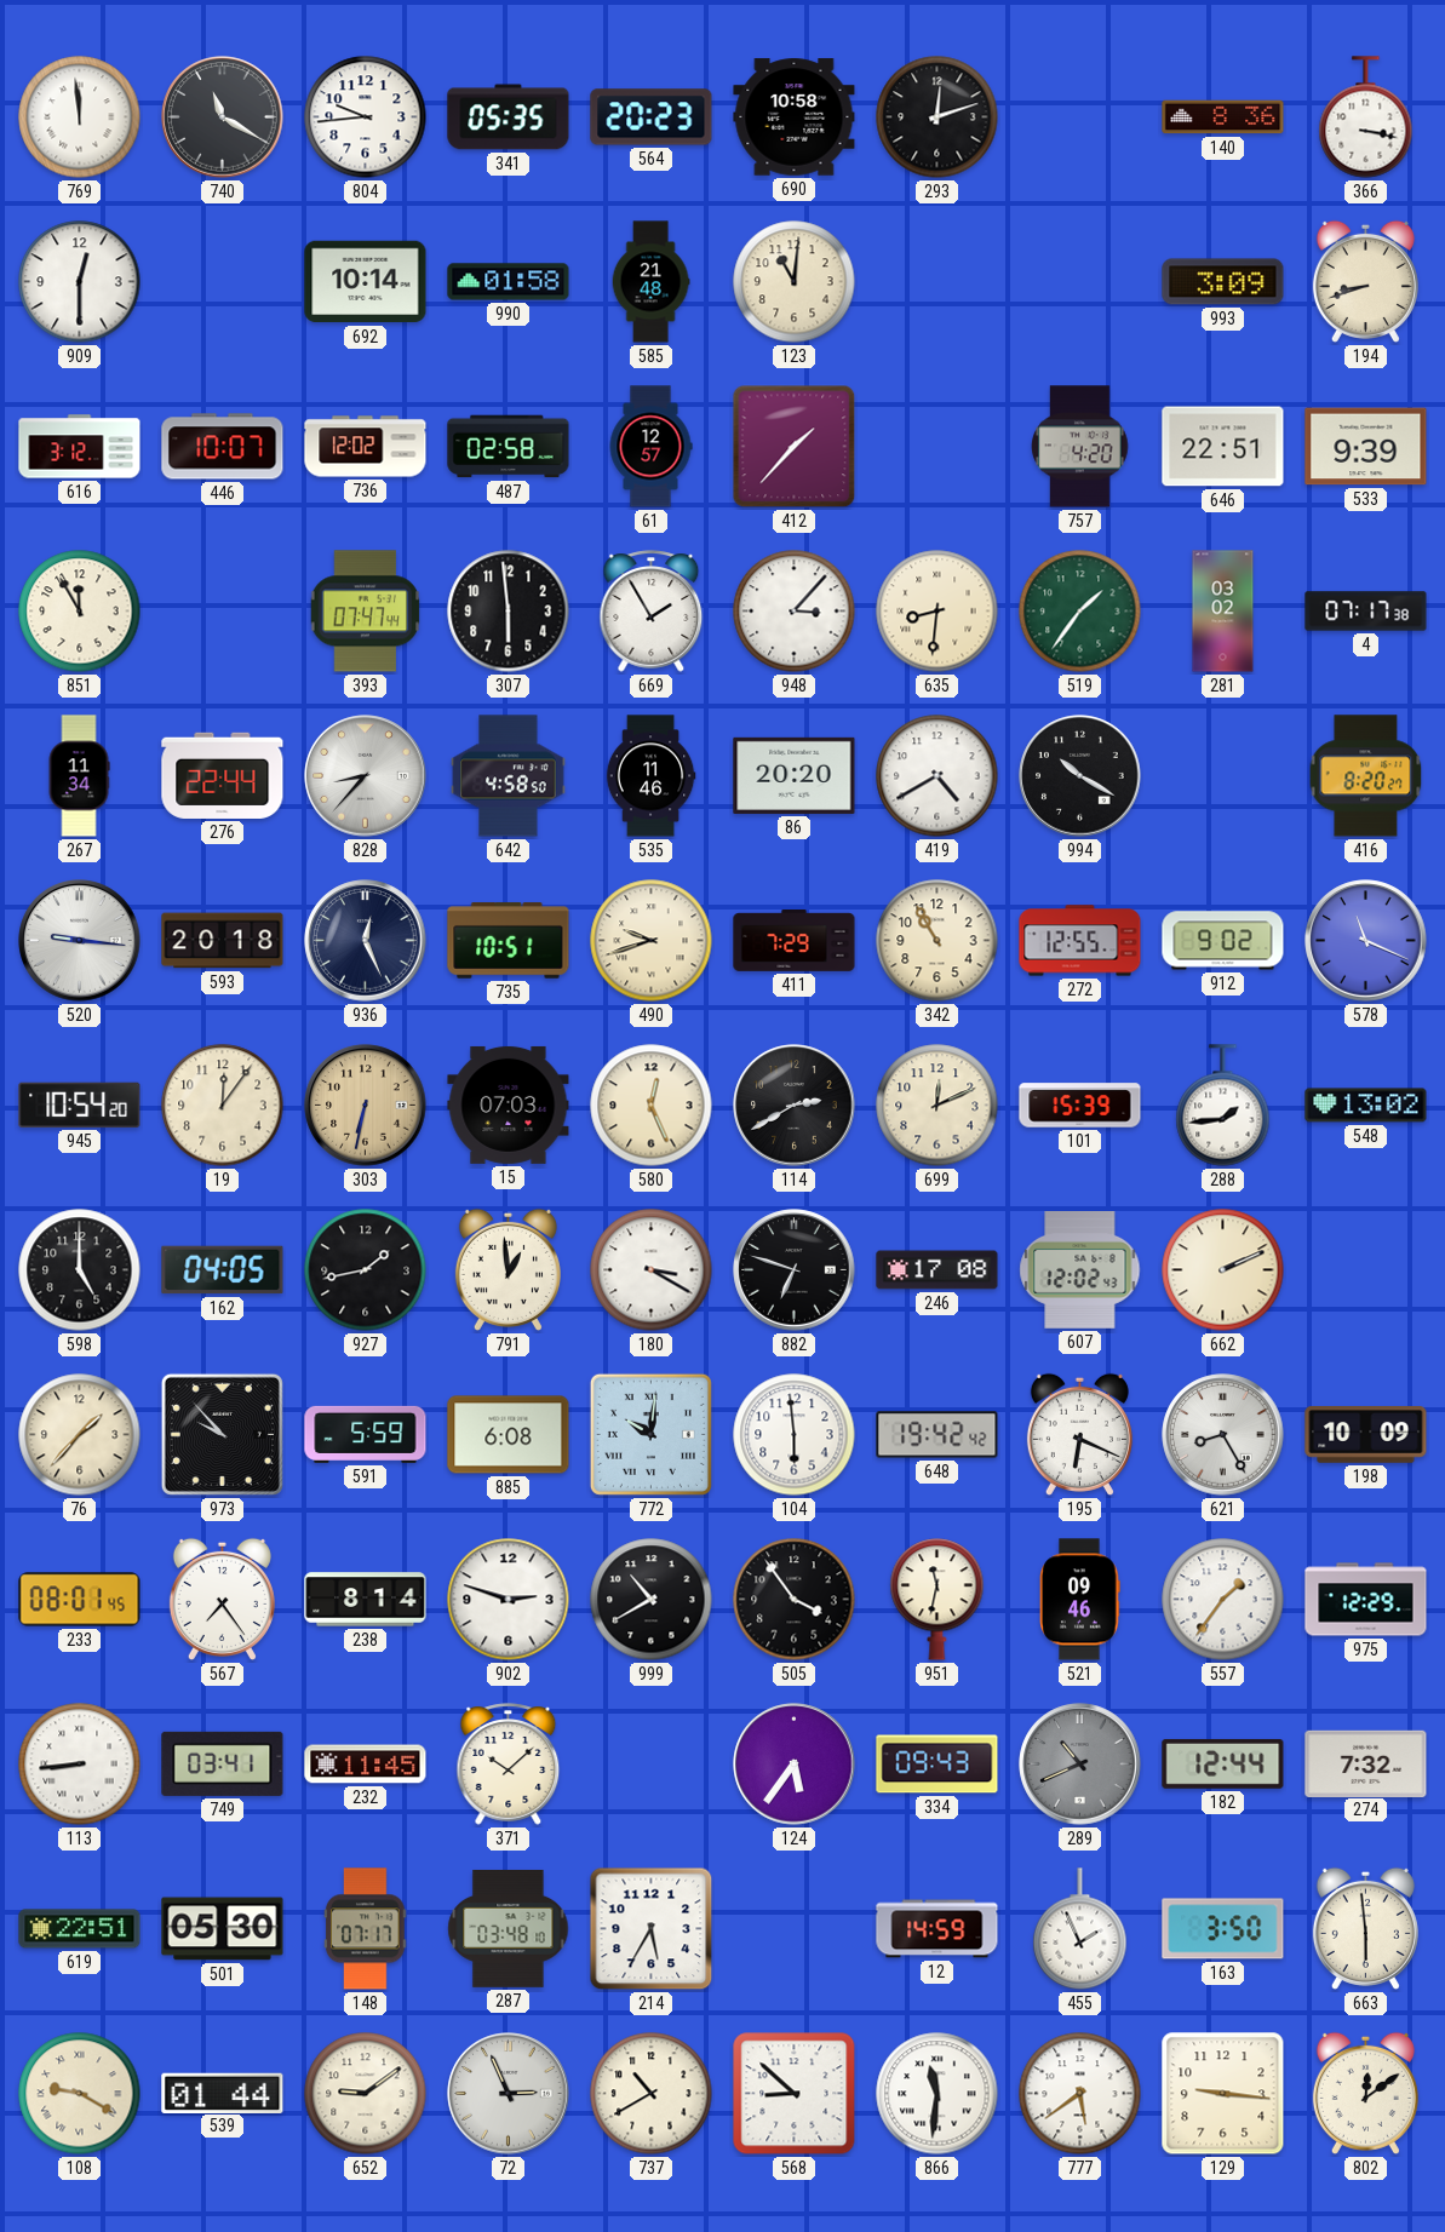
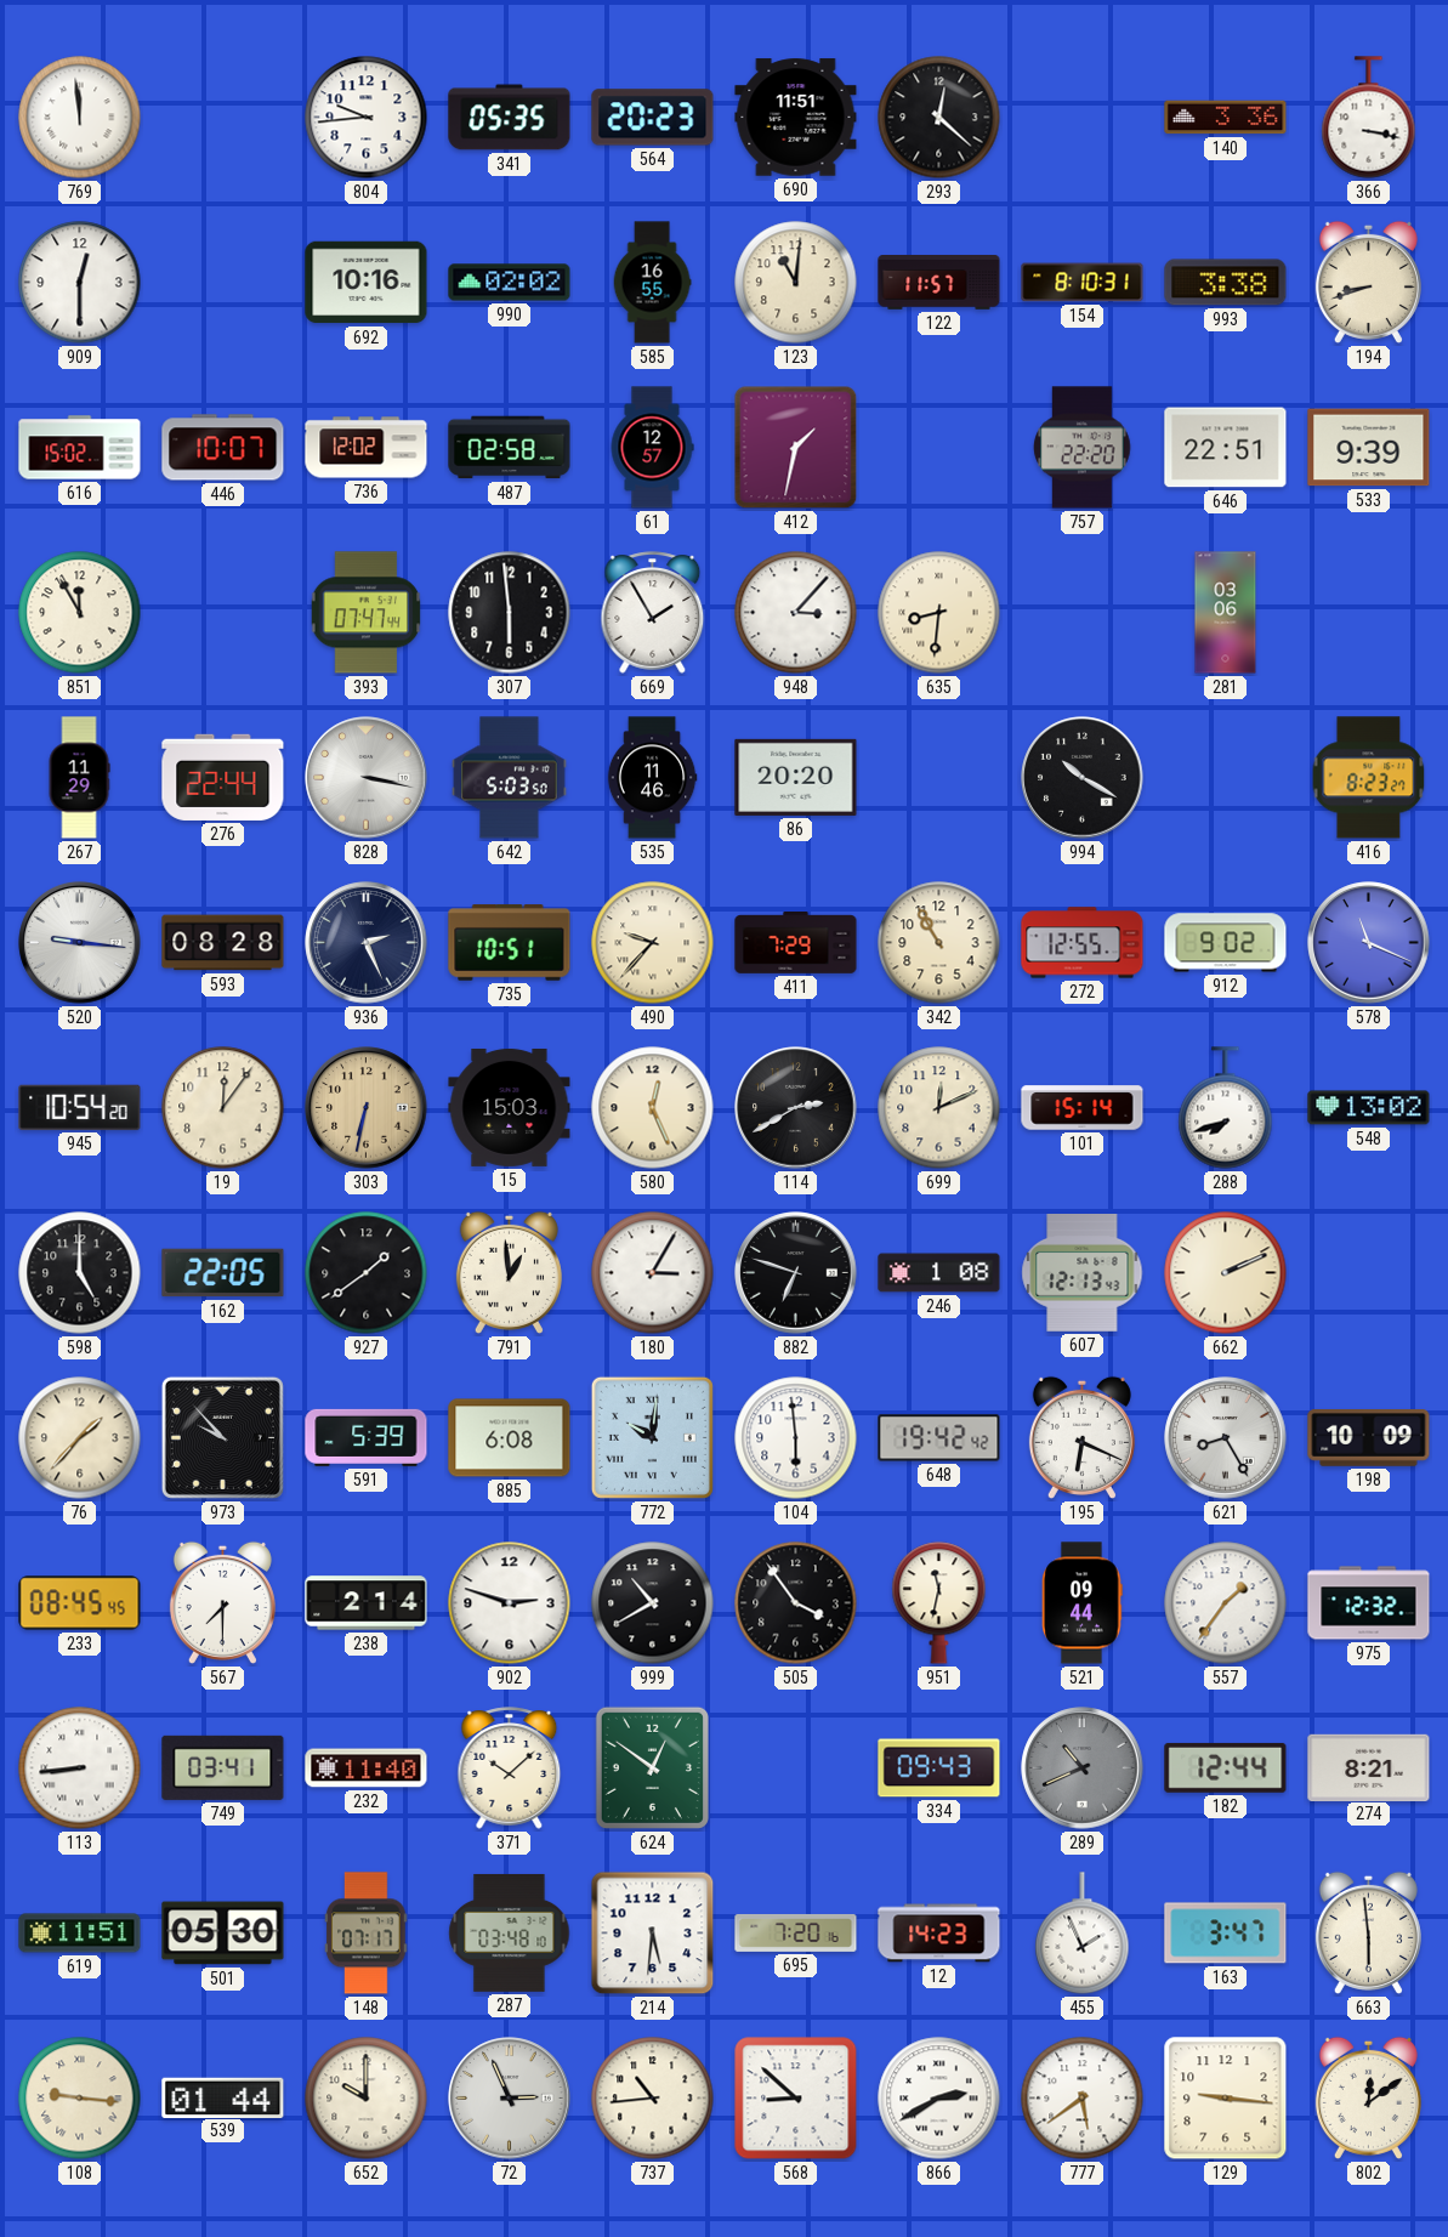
740: 11:20 -> none
690: 10:58 -> 11:51
293: 12:12 -> 12:22
140: 8:36 -> 3:36
692: 10:14 -> 10:16
990: 01:58 -> 02:02
585: 21:48 -> 16:55
122: none -> 11:57
154: none -> 8:10
993: 3:09 -> 3:38
616: 3:12 -> 15:02
412: 1:37 -> 1:32
757: 4:20 -> 22:20
519: 1:36 -> none
281: 03:02 -> 03:06
4: 07:17 -> none
267: 11:34 -> 11:29
828: 8:37 -> 3:17
642: 4:58 -> 5:03
419: 4:40 -> none
416: 8:20 -> 8:23
593: 20:18 -> 08:28
936: 12:26 -> 2:26
490: 9:42 -> 9:37
15: 07:03 -> 15:03
101: 15:39 -> 15:14
288: 1:44 -> 7:42
162: 04:05 -> 22:05
927: 1:43 -> 1:39
180: 3:20 -> 3:05
246: 17:08 -> 1:08
607: 12:02 -> 12:13
591: 5:59 -> 5:39
233: 08:01 -> 08:45
567: 7:24 -> 7:30
238: 8:14 -> 2:14
521: 09:46 -> 09:44
975: 12:29 -> 12:32
232: 11:45 -> 11:40
624: none -> 12:51
124: 5:36 -> none
274: 7:32 -> 8:21
619: 22:51 -> 11:51
214: 5:35 -> 5:31
695: none -> 7:20
12: 14:59 -> 14:23
163: 3:50 -> 3:47
108: 9:20 -> 9:16
652: 9:09 -> 10:00
737: 10:40 -> 10:44
866: 11:31 -> 2:40
